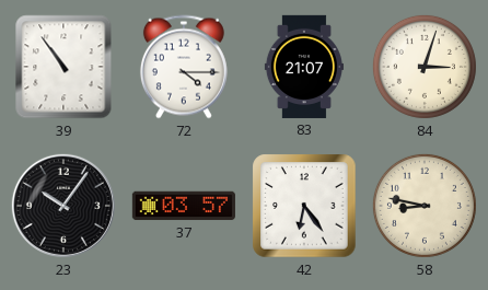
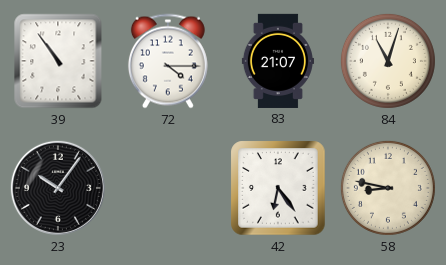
84: 3:03 -> 11:03
37: 03:57 -> none
